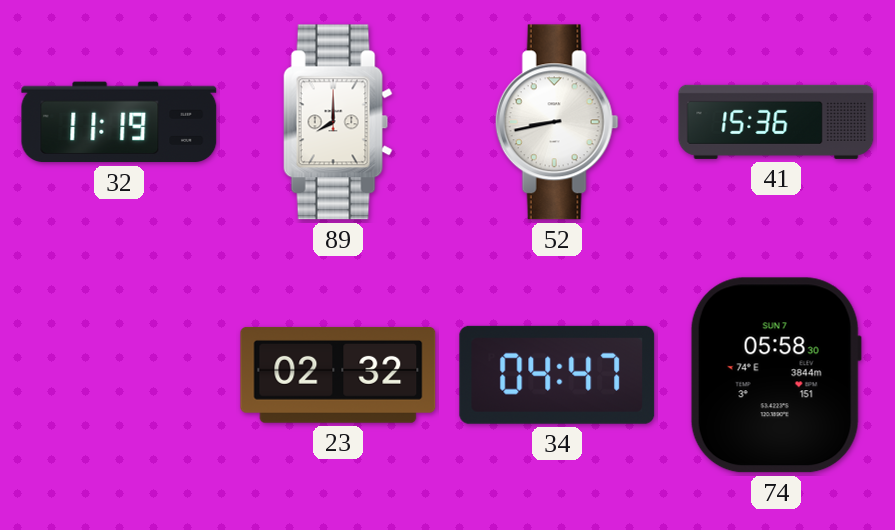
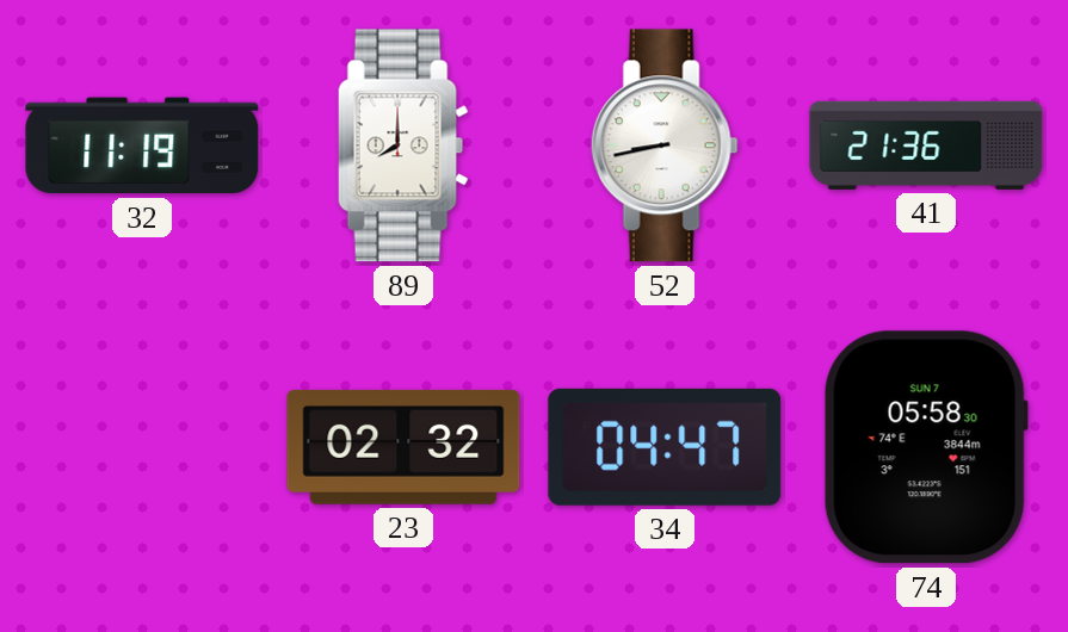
41: 15:36 -> 21:36
